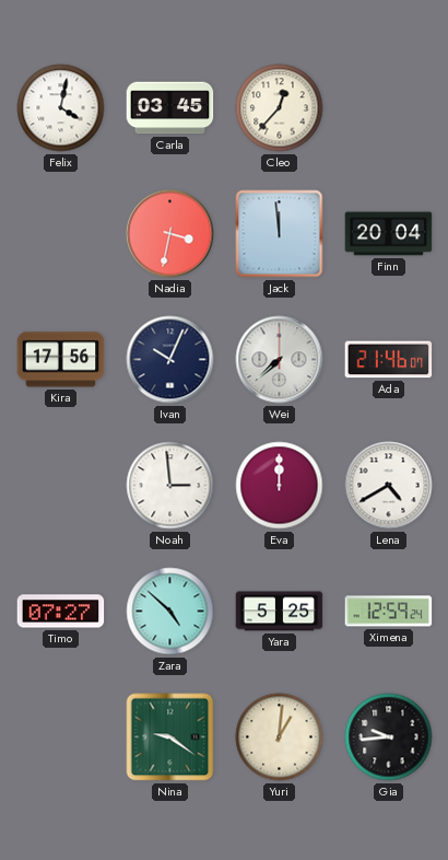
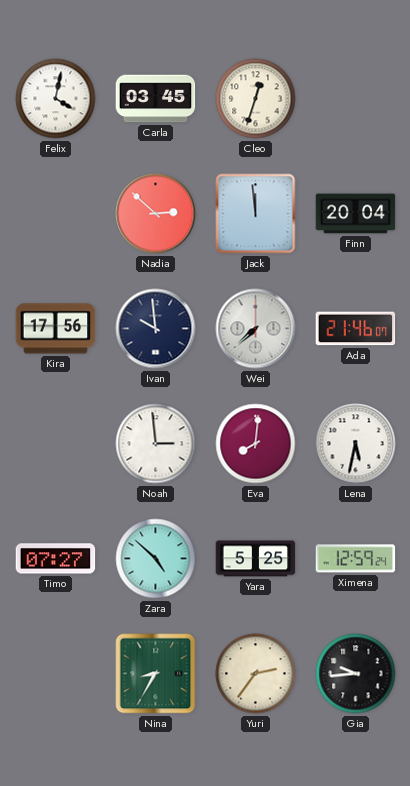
Cleo: 12:37 -> 12:33
Nadia: 3:32 -> 2:52
Ivan: 10:04 -> 9:59
Eva: 12:00 -> 8:01
Lena: 4:40 -> 5:32
Nina: 9:21 -> 8:35
Yuri: 1:01 -> 2:36
